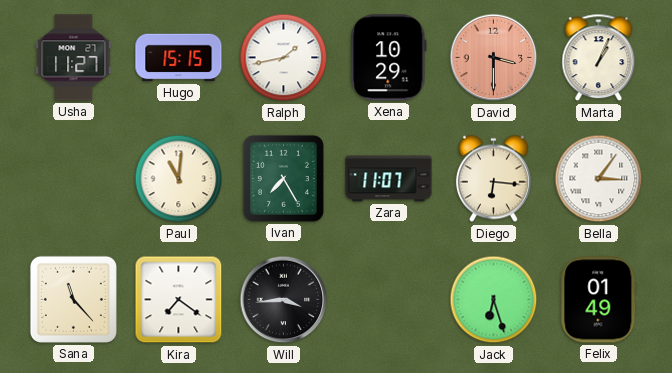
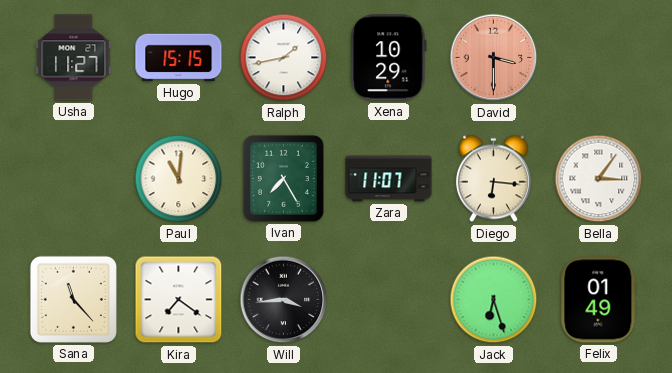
Marta: 1:04 -> none
